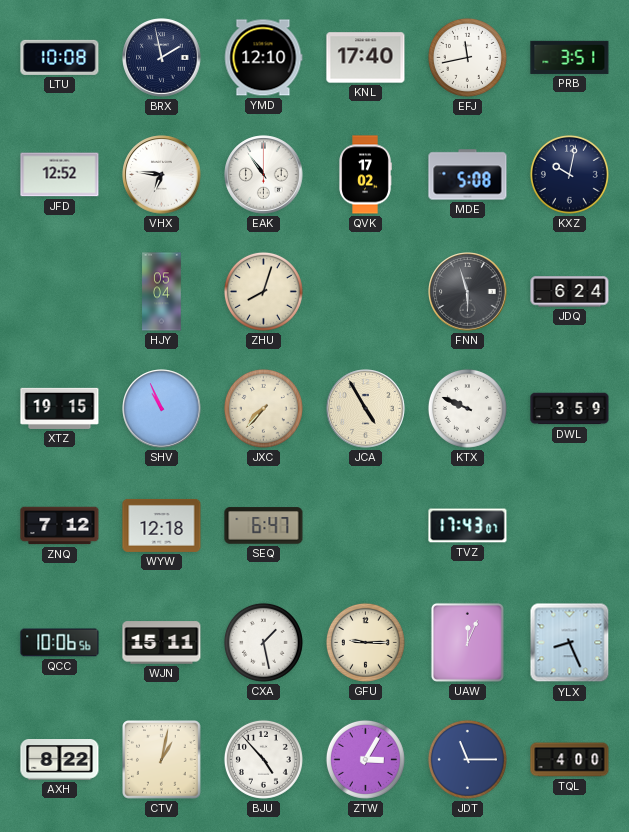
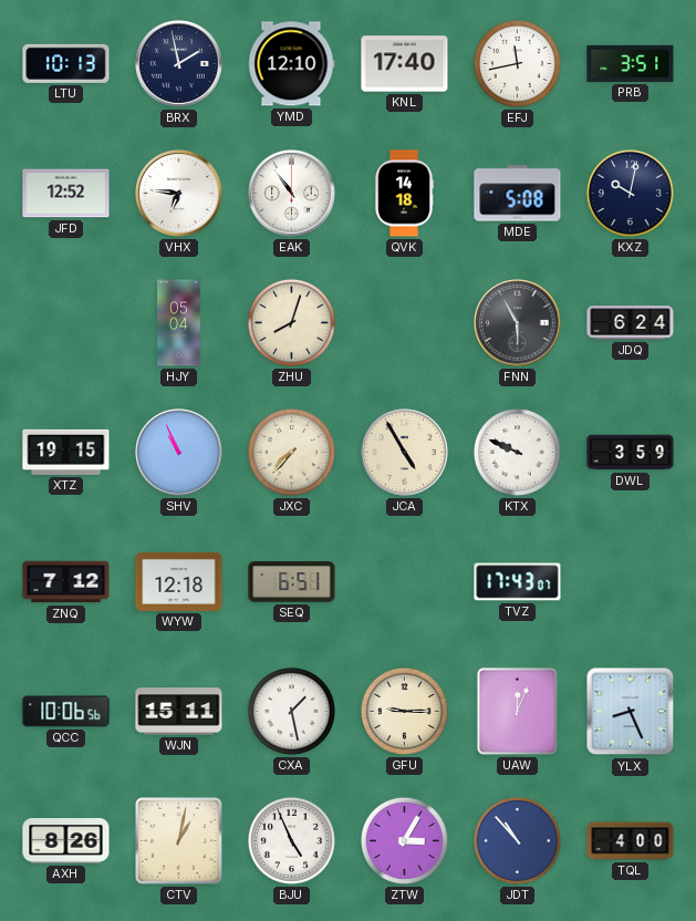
LTU: 10:08 -> 10:13
QVK: 17:02 -> 14:18
FNN: 5:57 -> 5:55
SEQ: 6:47 -> 6:51
AXH: 8:22 -> 8:26
BJU: 4:53 -> 4:56
JDT: 11:15 -> 10:53
